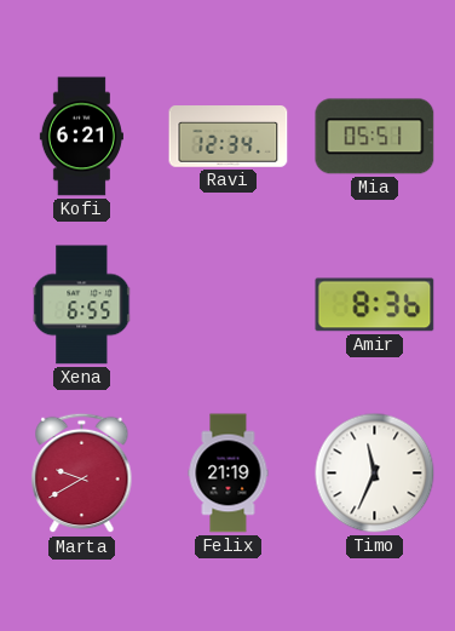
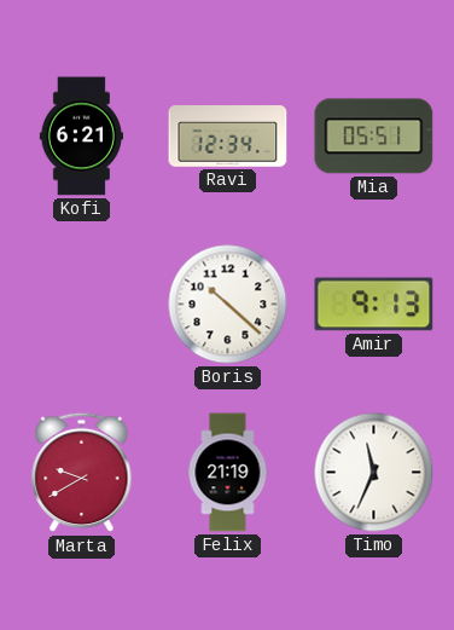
Xena: 6:55 -> none
Boris: none -> 10:22
Amir: 8:36 -> 9:13
